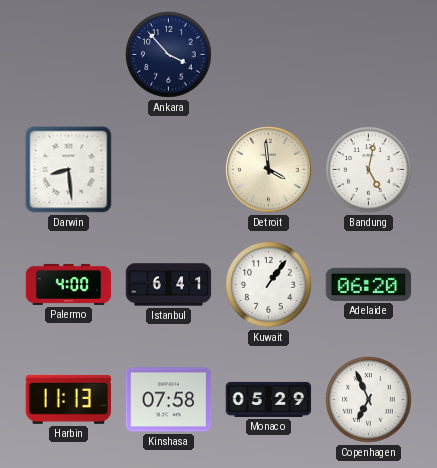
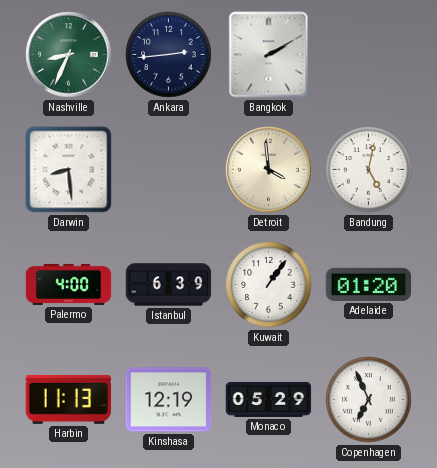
Nashville: none -> 8:34
Ankara: 3:53 -> 2:44
Bangkok: none -> 2:10
Istanbul: 6:41 -> 6:39
Adelaide: 06:20 -> 01:20
Kinshasa: 07:58 -> 12:19
